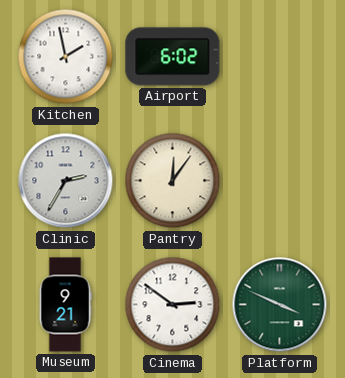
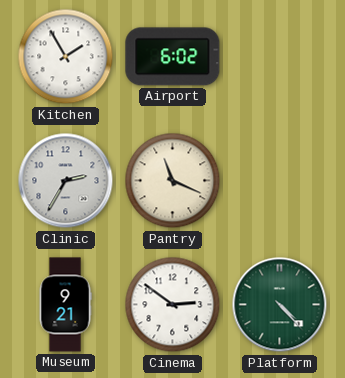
Kitchen: 1:58 -> 1:55
Pantry: 12:06 -> 11:19
Platform: 3:49 -> 4:23
